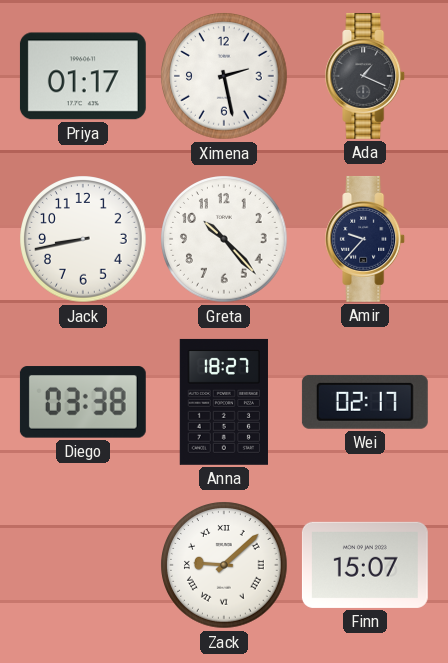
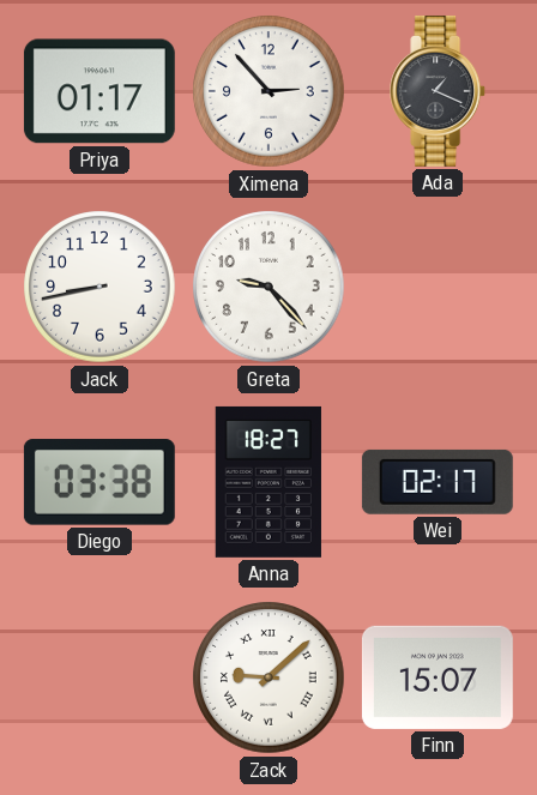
Ximena: 2:28 -> 2:53
Greta: 10:23 -> 9:23
Amir: 9:37 -> none
